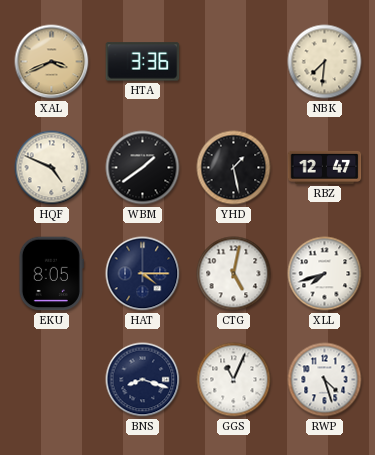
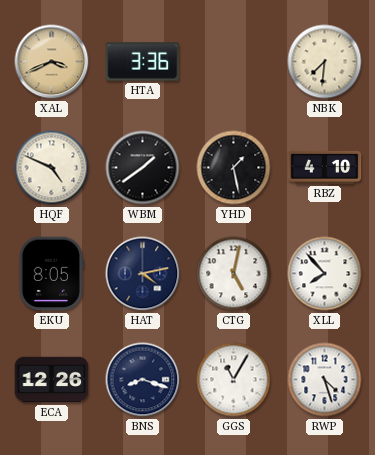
RBZ: 12:47 -> 4:10
HAT: 4:15 -> 4:13
XLL: 7:42 -> 7:53
ECA: none -> 12:26
GGS: 11:04 -> 11:05
